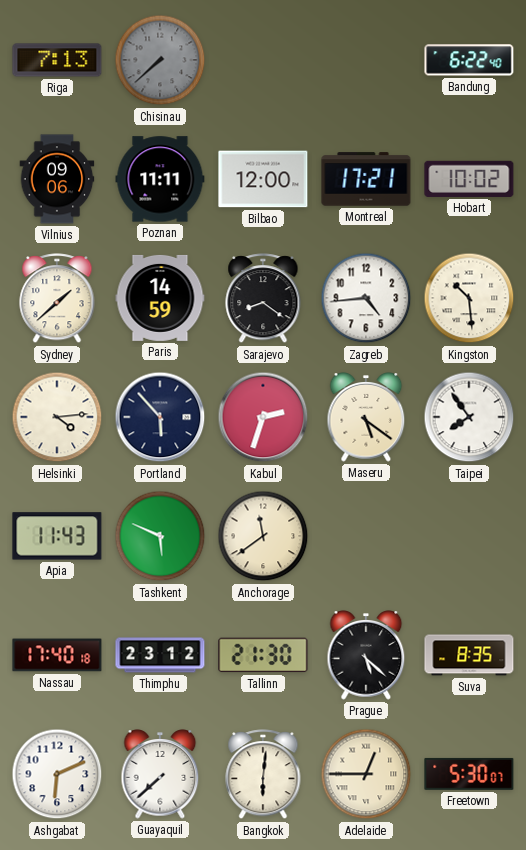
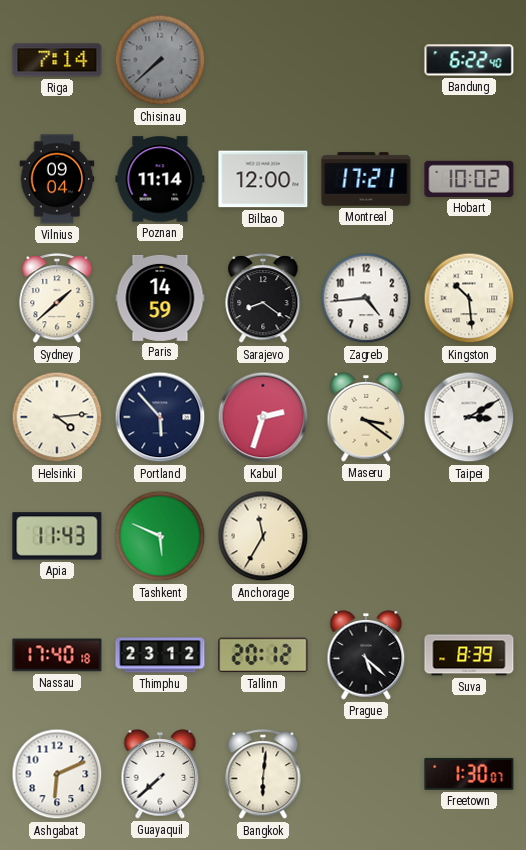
Riga: 7:13 -> 7:14
Vilnius: 09:06 -> 09:04
Poznan: 11:11 -> 11:14
Maseru: 5:21 -> 3:21
Taipei: 7:54 -> 3:10
Anchorage: 11:39 -> 11:35
Tallinn: 21:30 -> 20:12
Suva: 8:35 -> 8:39
Adelaide: 12:45 -> none
Freetown: 5:30 -> 1:30
